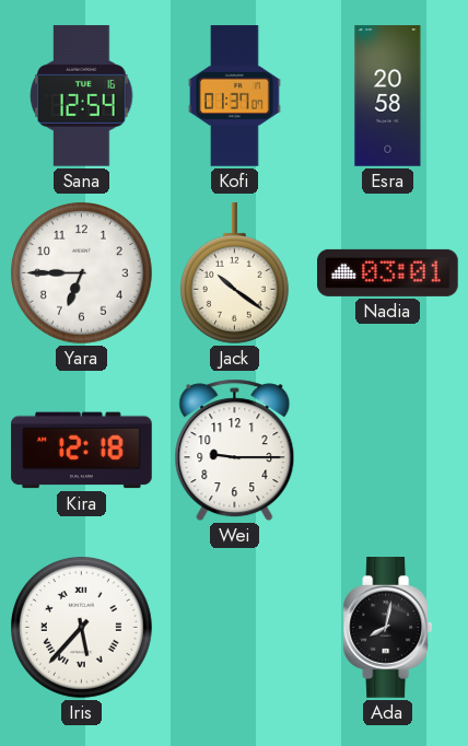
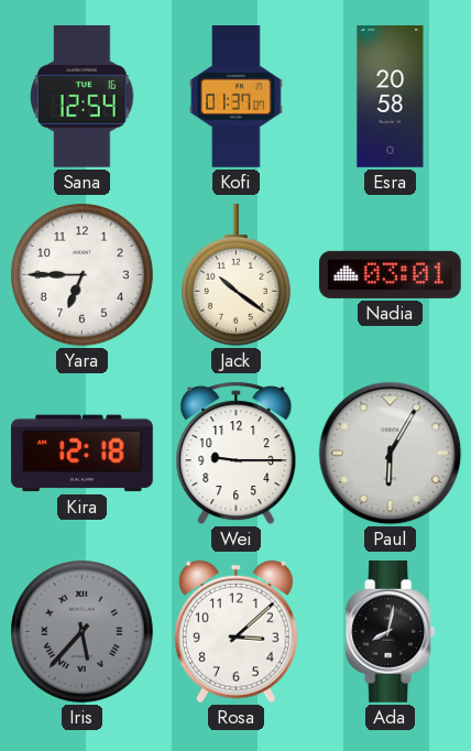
Paul: none -> 6:05
Iris dial: white -> grey
Rosa: none -> 3:08
